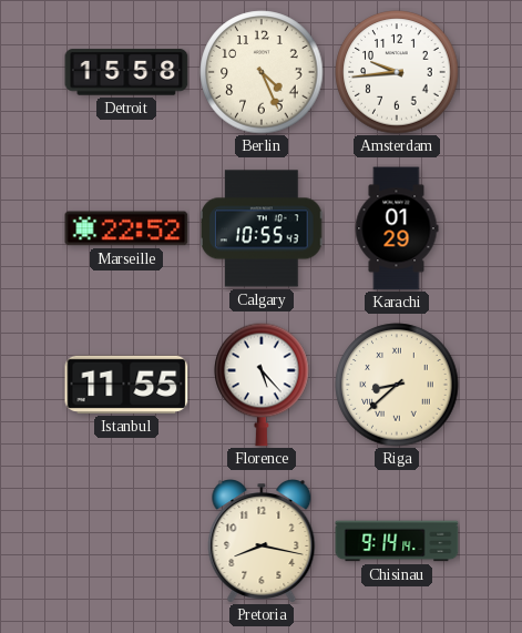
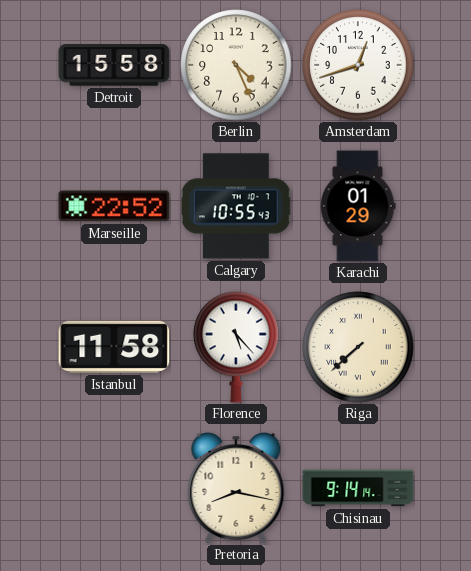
Amsterdam: 9:44 -> 12:42
Istanbul: 11:55 -> 11:58
Riga: 8:38 -> 7:38
